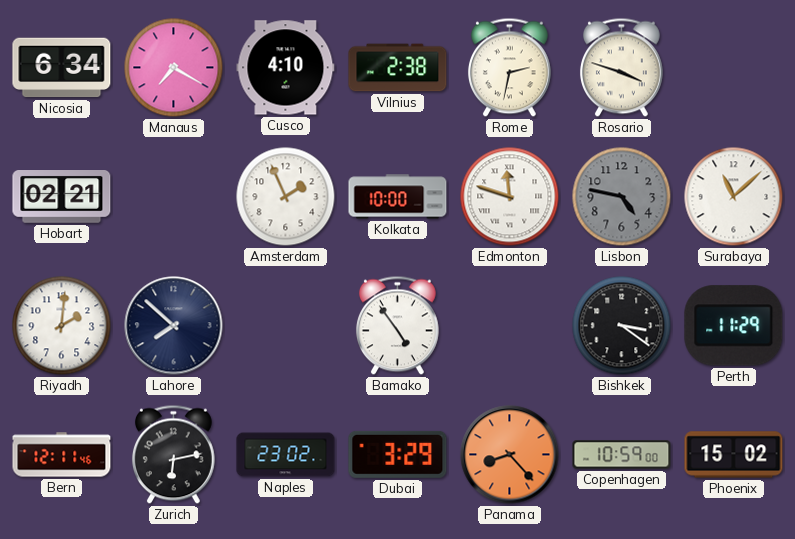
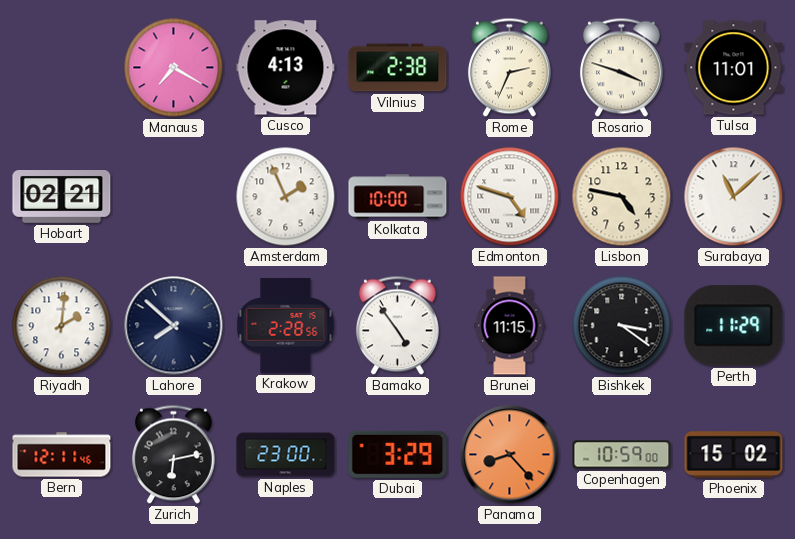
Nicosia: 6:34 -> none
Cusco: 4:10 -> 4:13
Rome: 2:32 -> 2:34
Tulsa: none -> 11:01
Edmonton: 11:48 -> 4:48
Lisbon dial: grey -> cream
Krakow: none -> 2:28
Brunei: none -> 11:15
Naples: 23:02 -> 23:00
